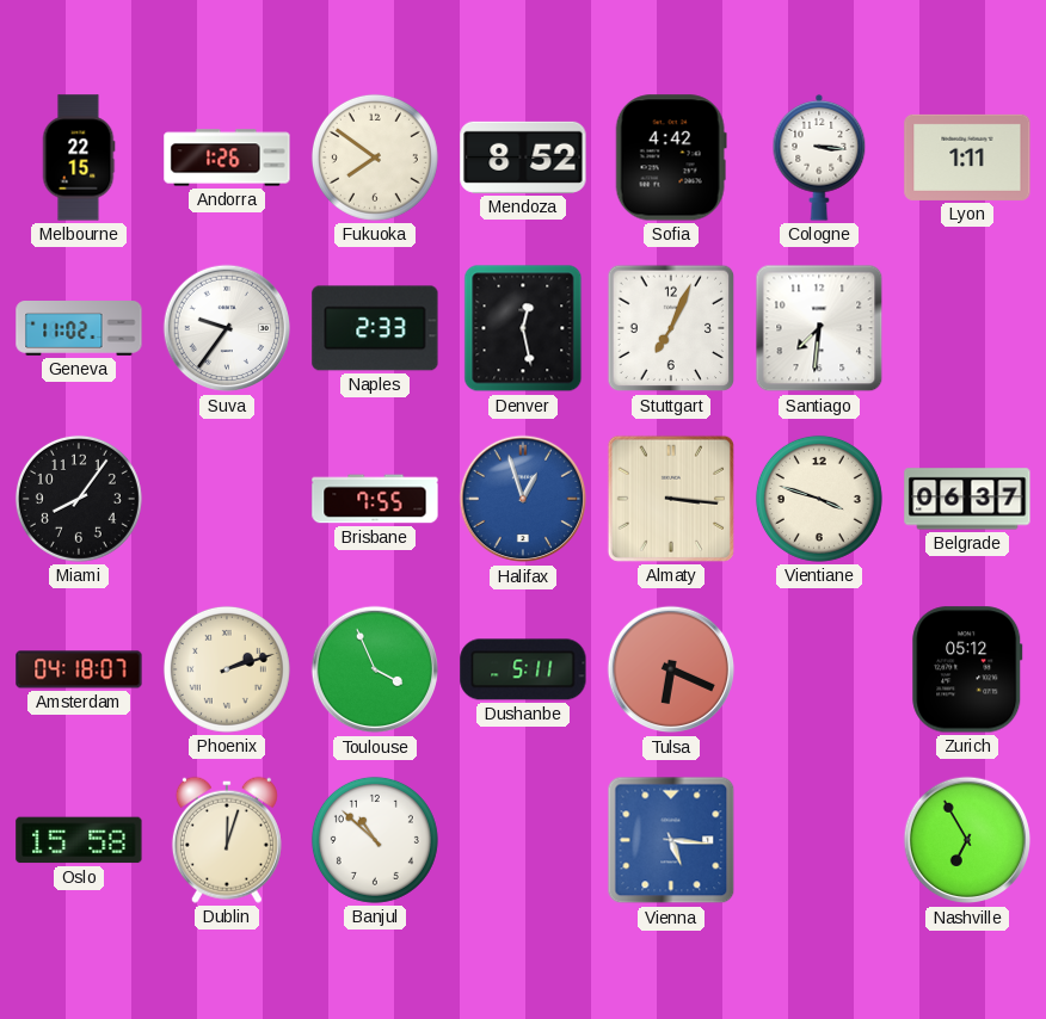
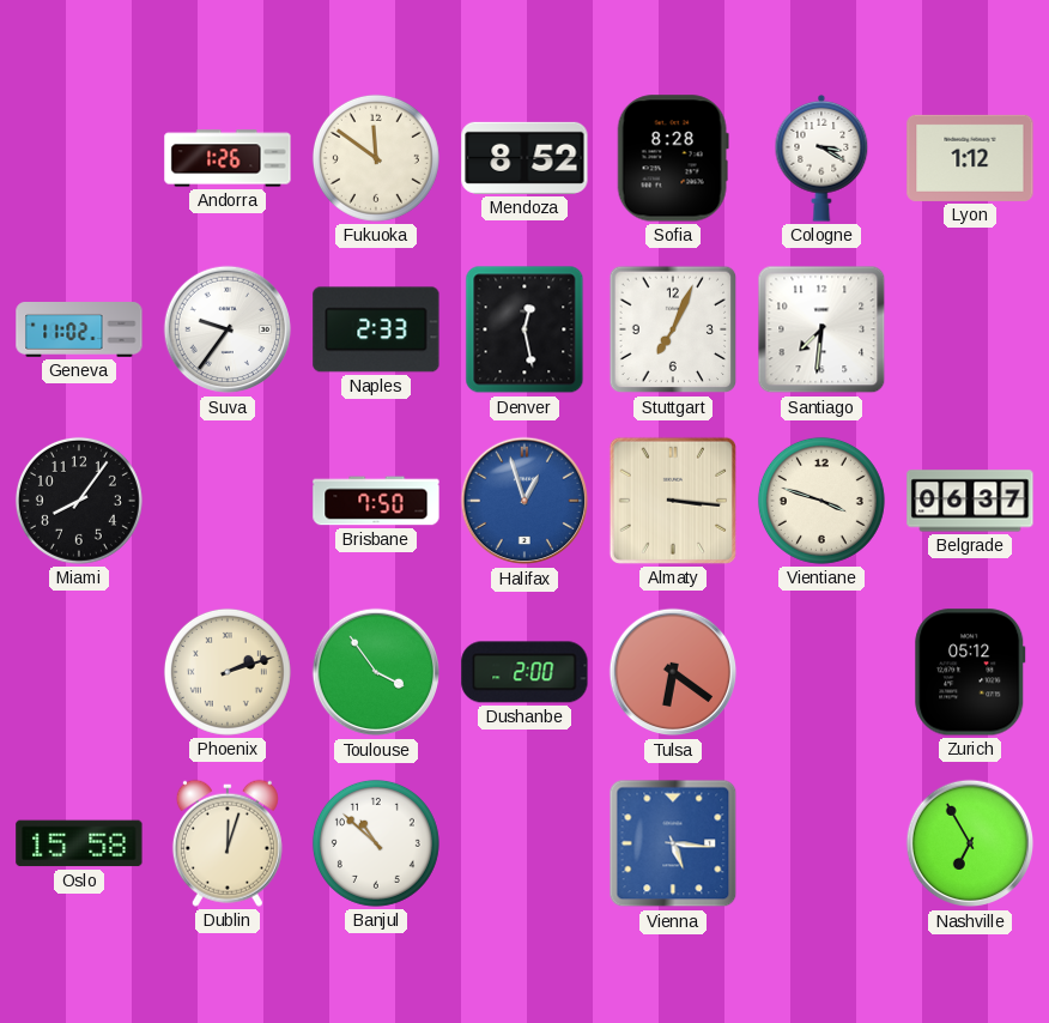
Melbourne: 22:15 -> none
Fukuoka: 7:51 -> 11:51
Sofia: 4:42 -> 8:28
Cologne: 3:16 -> 3:20
Lyon: 1:11 -> 1:12
Brisbane: 7:55 -> 7:50
Amsterdam: 04:18 -> none
Toulouse: 3:56 -> 3:54
Dushanbe: 5:11 -> 2:00
Tulsa: 6:19 -> 6:21
